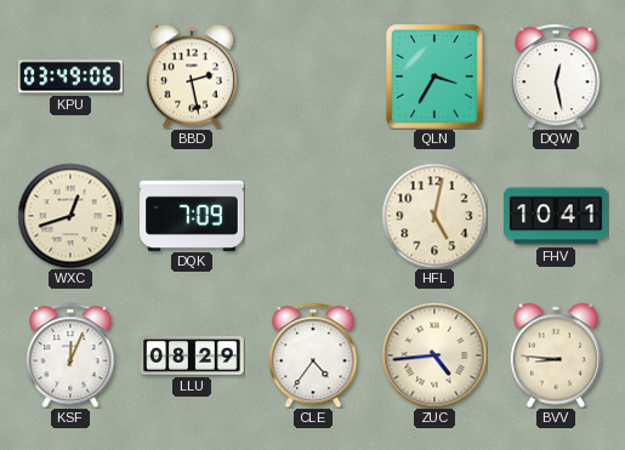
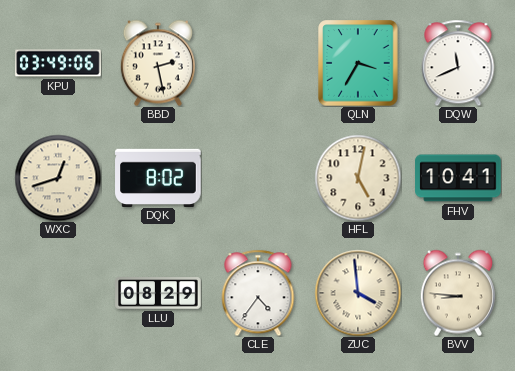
DQW: 12:28 -> 11:41
DQK: 7:09 -> 8:02
KSF: 12:04 -> none
ZUC: 4:44 -> 3:59
